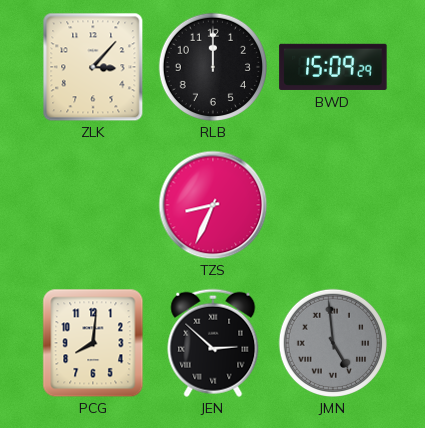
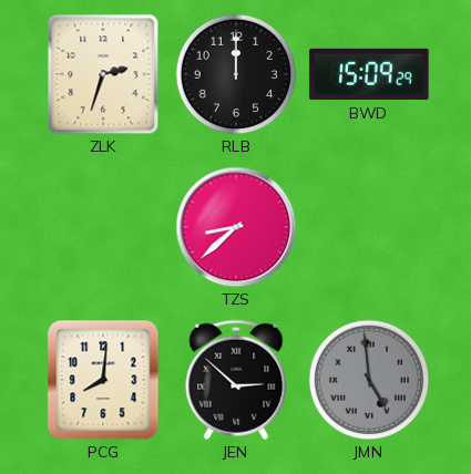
ZLK: 3:07 -> 2:33
TZS: 8:34 -> 8:38
